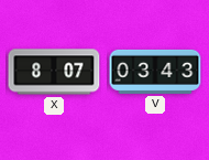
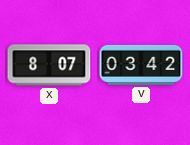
V: 03:43 -> 03:42
